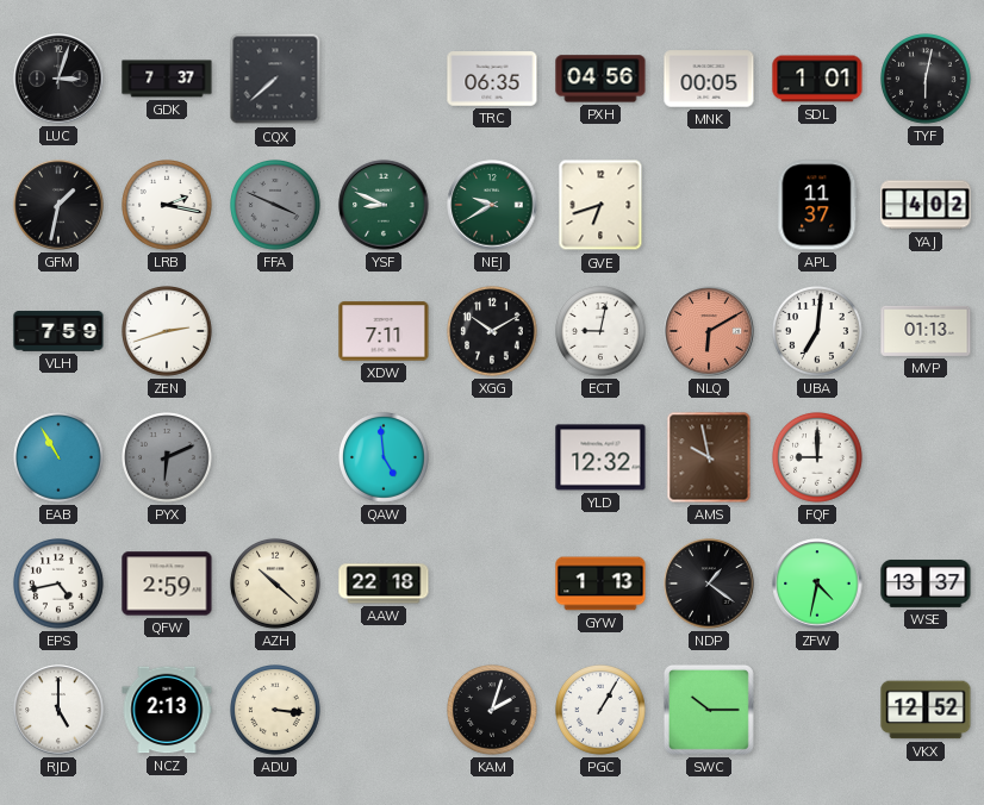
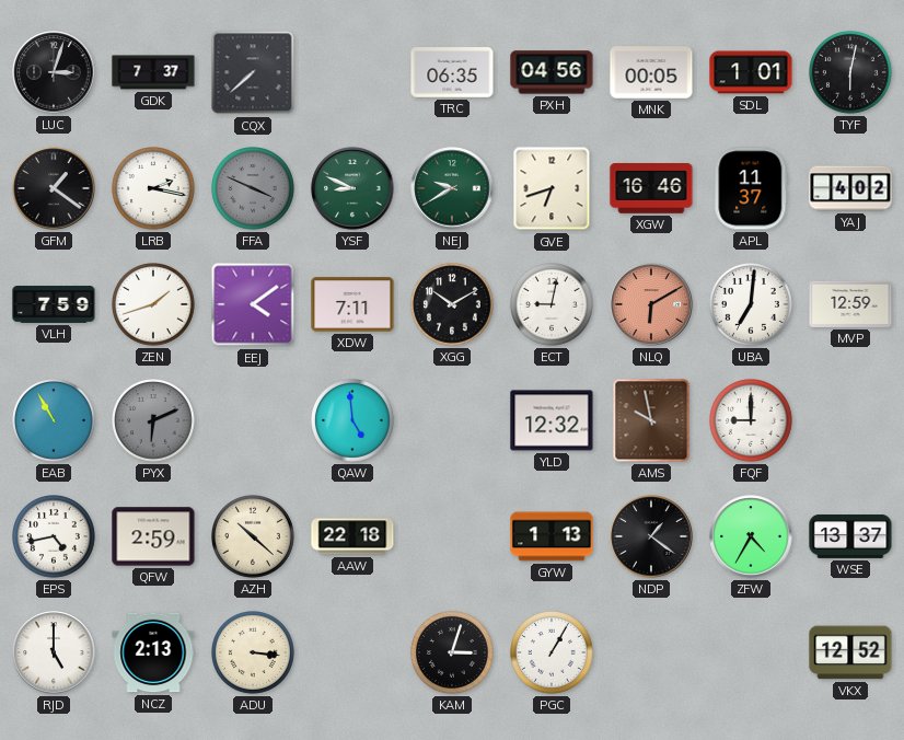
GFM: 1:32 -> 1:21
XGW: none -> 16:46
ZEN: 2:42 -> 1:42
EEJ: none -> 4:09
MVP: 01:13 -> 12:59
ZFW: 4:32 -> 4:35
KAM: 2:03 -> 3:03
SWC: 10:15 -> none
